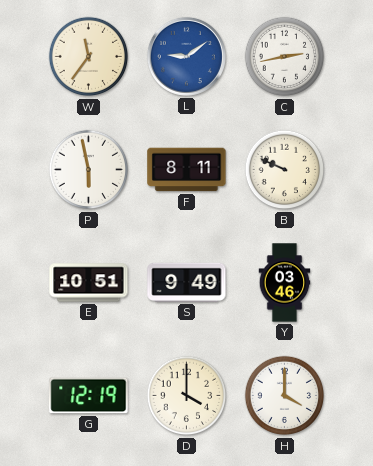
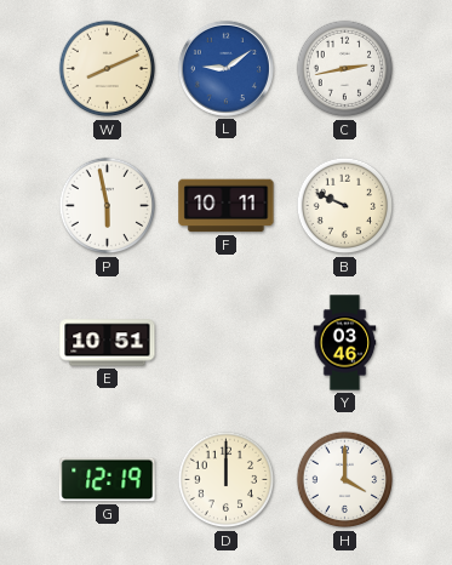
W: 11:36 -> 8:11
F: 8:11 -> 10:11
S: 9:49 -> none
D: 4:00 -> 12:00
